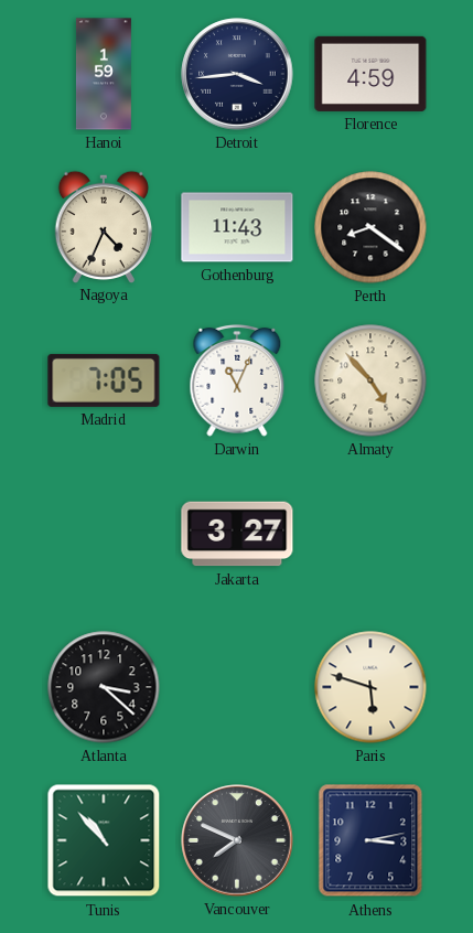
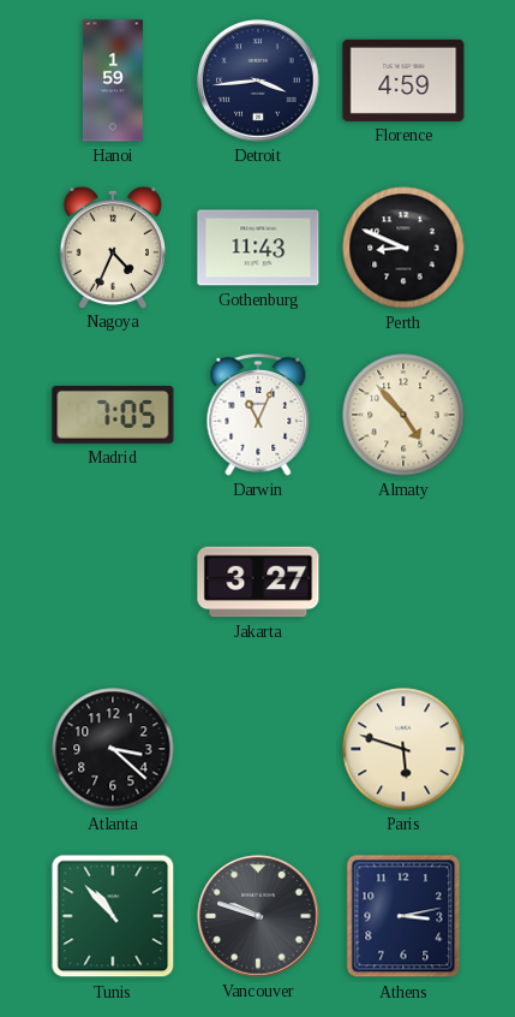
Perth: 8:21 -> 8:49
Vancouver: 7:49 -> 9:48
